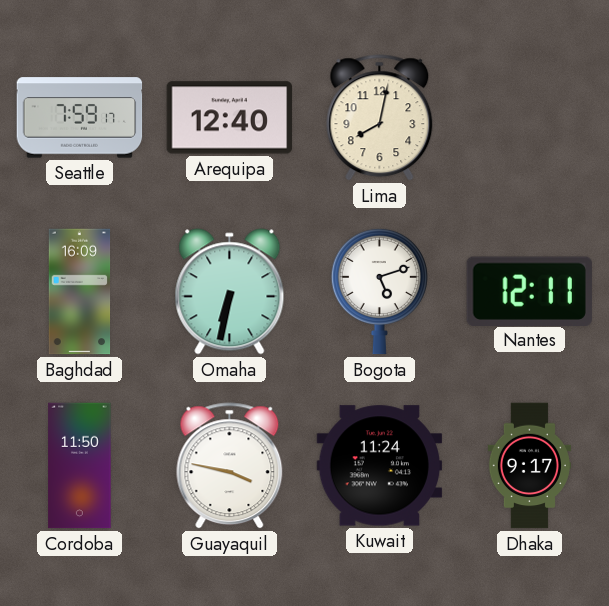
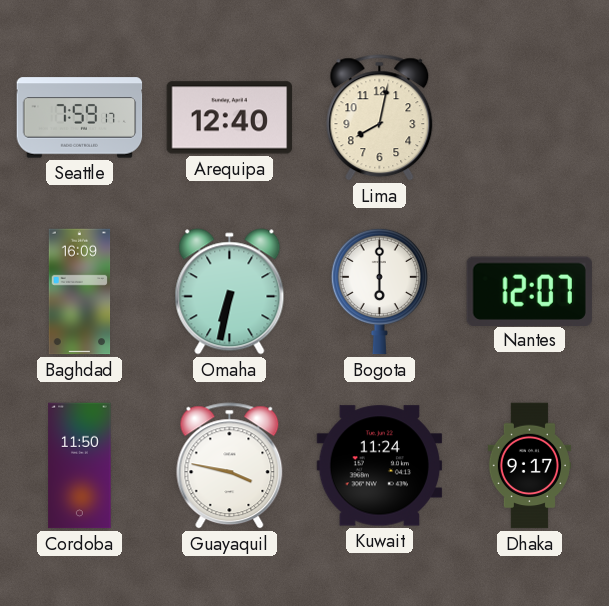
Bogota: 5:12 -> 6:00
Nantes: 12:11 -> 12:07
